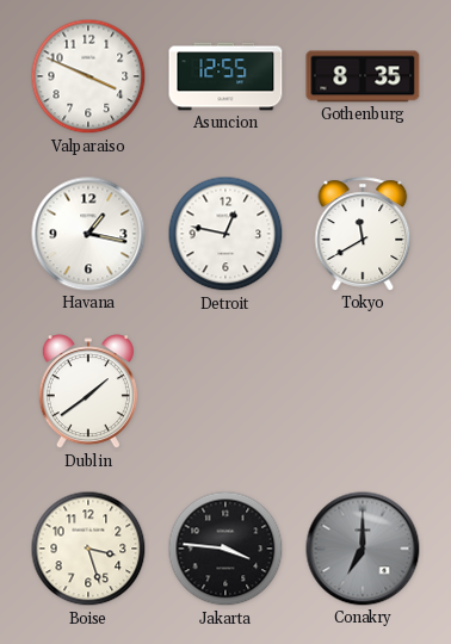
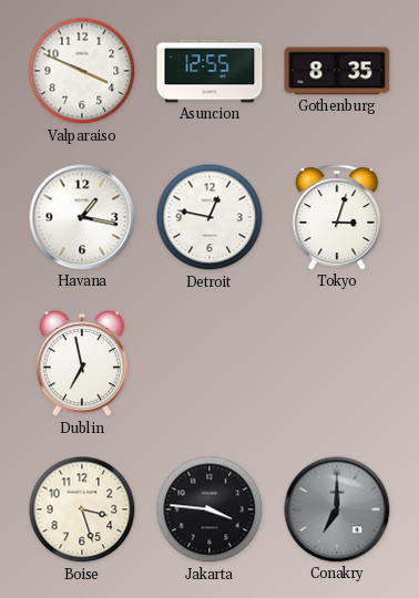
Tokyo: 11:40 -> 3:03
Dublin: 1:39 -> 6:58
